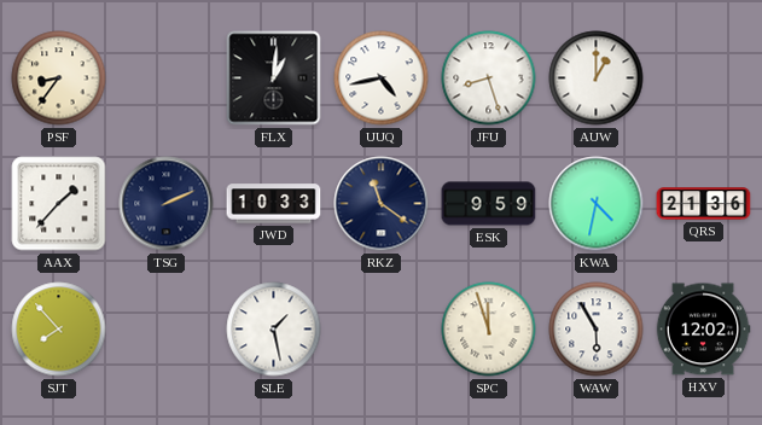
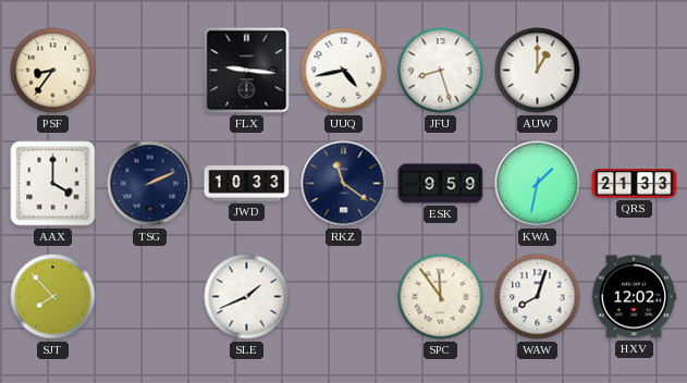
FLX: 1:01 -> 9:16
AAX: 1:37 -> 4:00
KWA: 4:32 -> 1:32
QRS: 21:36 -> 21:33
SLE: 1:28 -> 1:41
SPC: 11:57 -> 11:54
WAW: 5:55 -> 8:03
